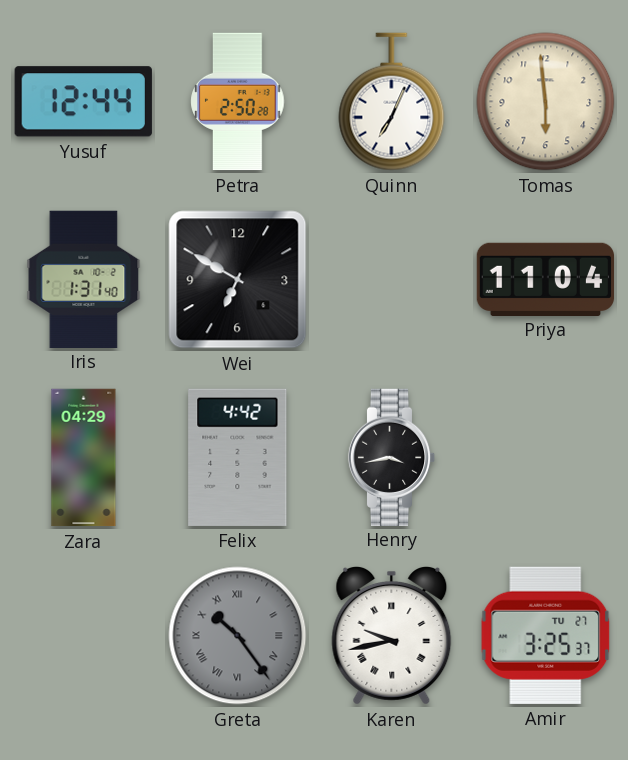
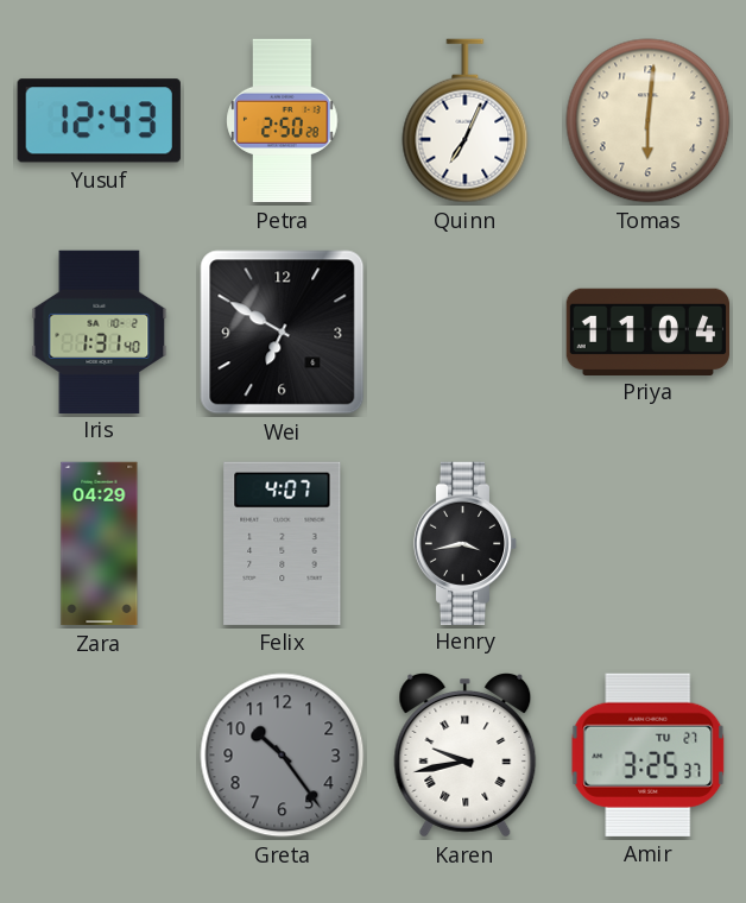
Yusuf: 12:44 -> 12:43
Tomas: 5:59 -> 6:01
Felix: 4:42 -> 4:07
Greta numerals: Roman -> Arabic
